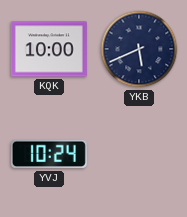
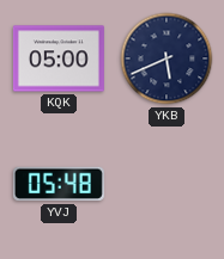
KQK: 10:00 -> 05:00
YVJ: 10:24 -> 05:48
